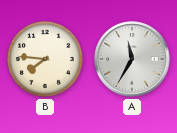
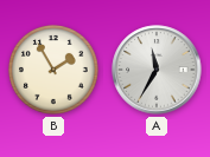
B: 7:46 -> 1:55
